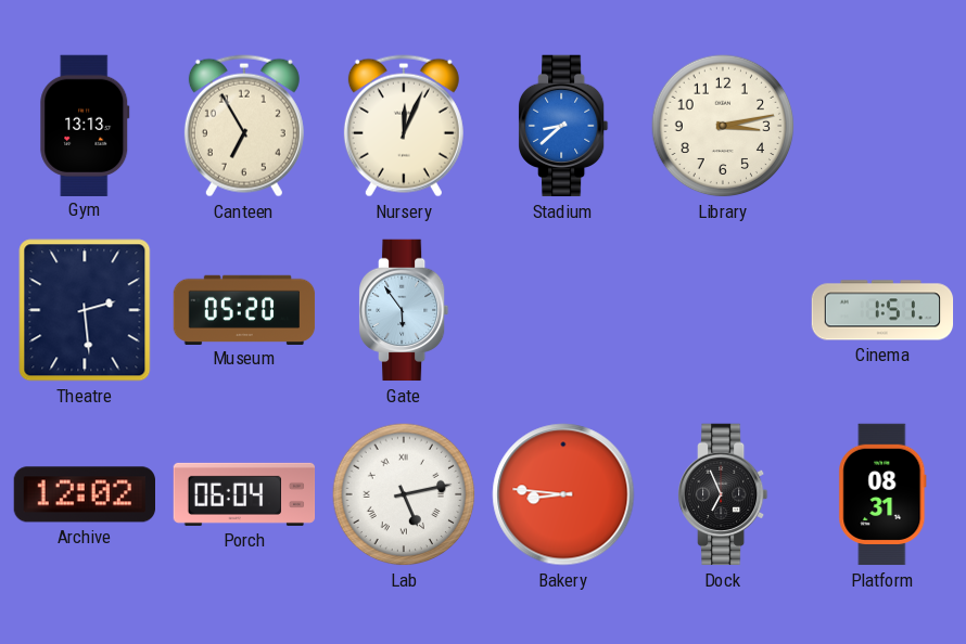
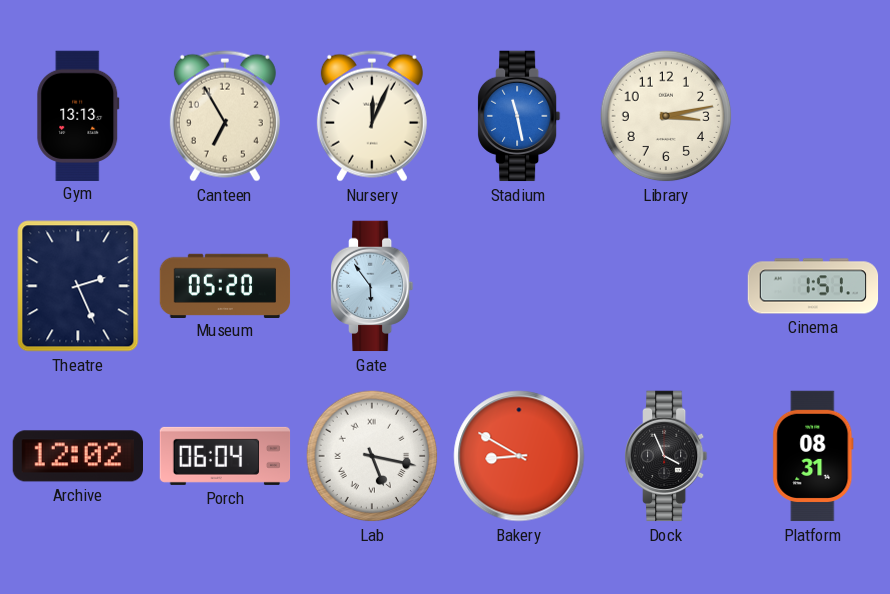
Stadium: 8:38 -> 11:28
Theatre: 2:29 -> 2:26
Lab: 5:13 -> 5:17
Bakery: 8:46 -> 8:50
Dock: 6:56 -> 3:56
